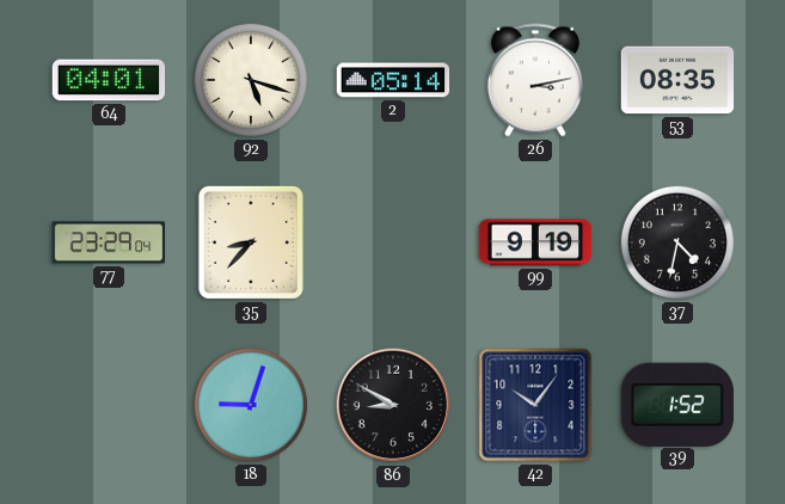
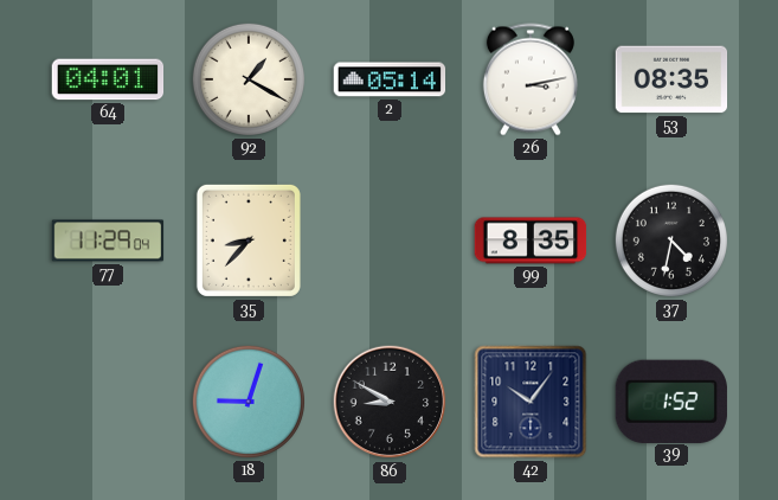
92: 5:18 -> 1:20
77: 23:29 -> 11:29
99: 9:19 -> 8:35
